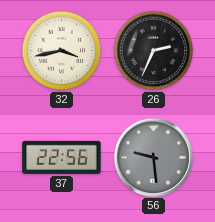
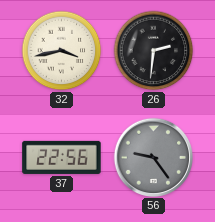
26: 2:34 -> 2:31
56: 9:29 -> 9:24
